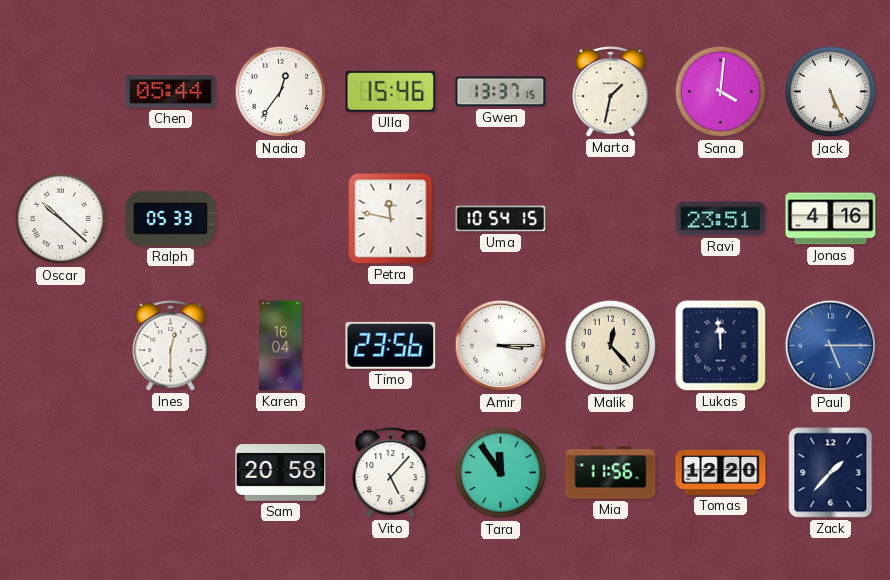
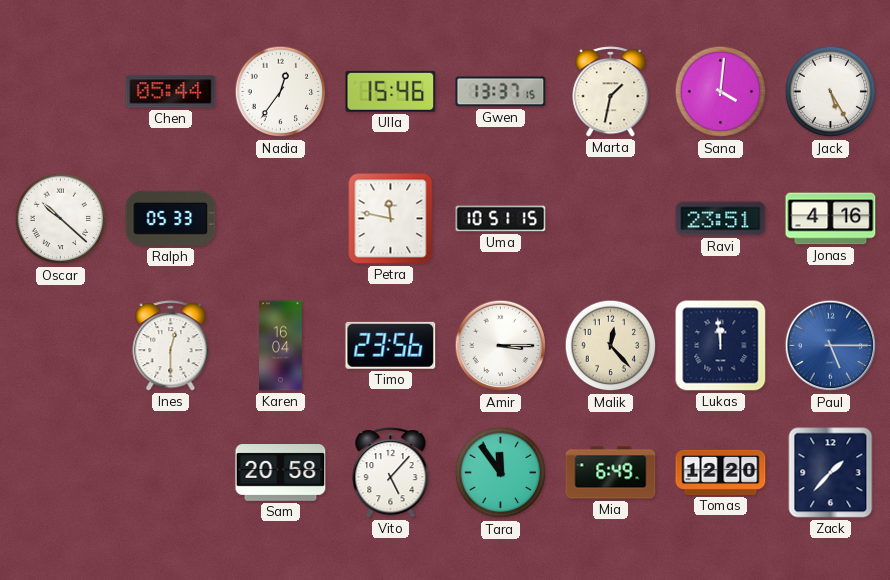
Jack: 5:26 -> 5:25
Uma: 10:54 -> 10:51
Mia: 11:56 -> 6:49
